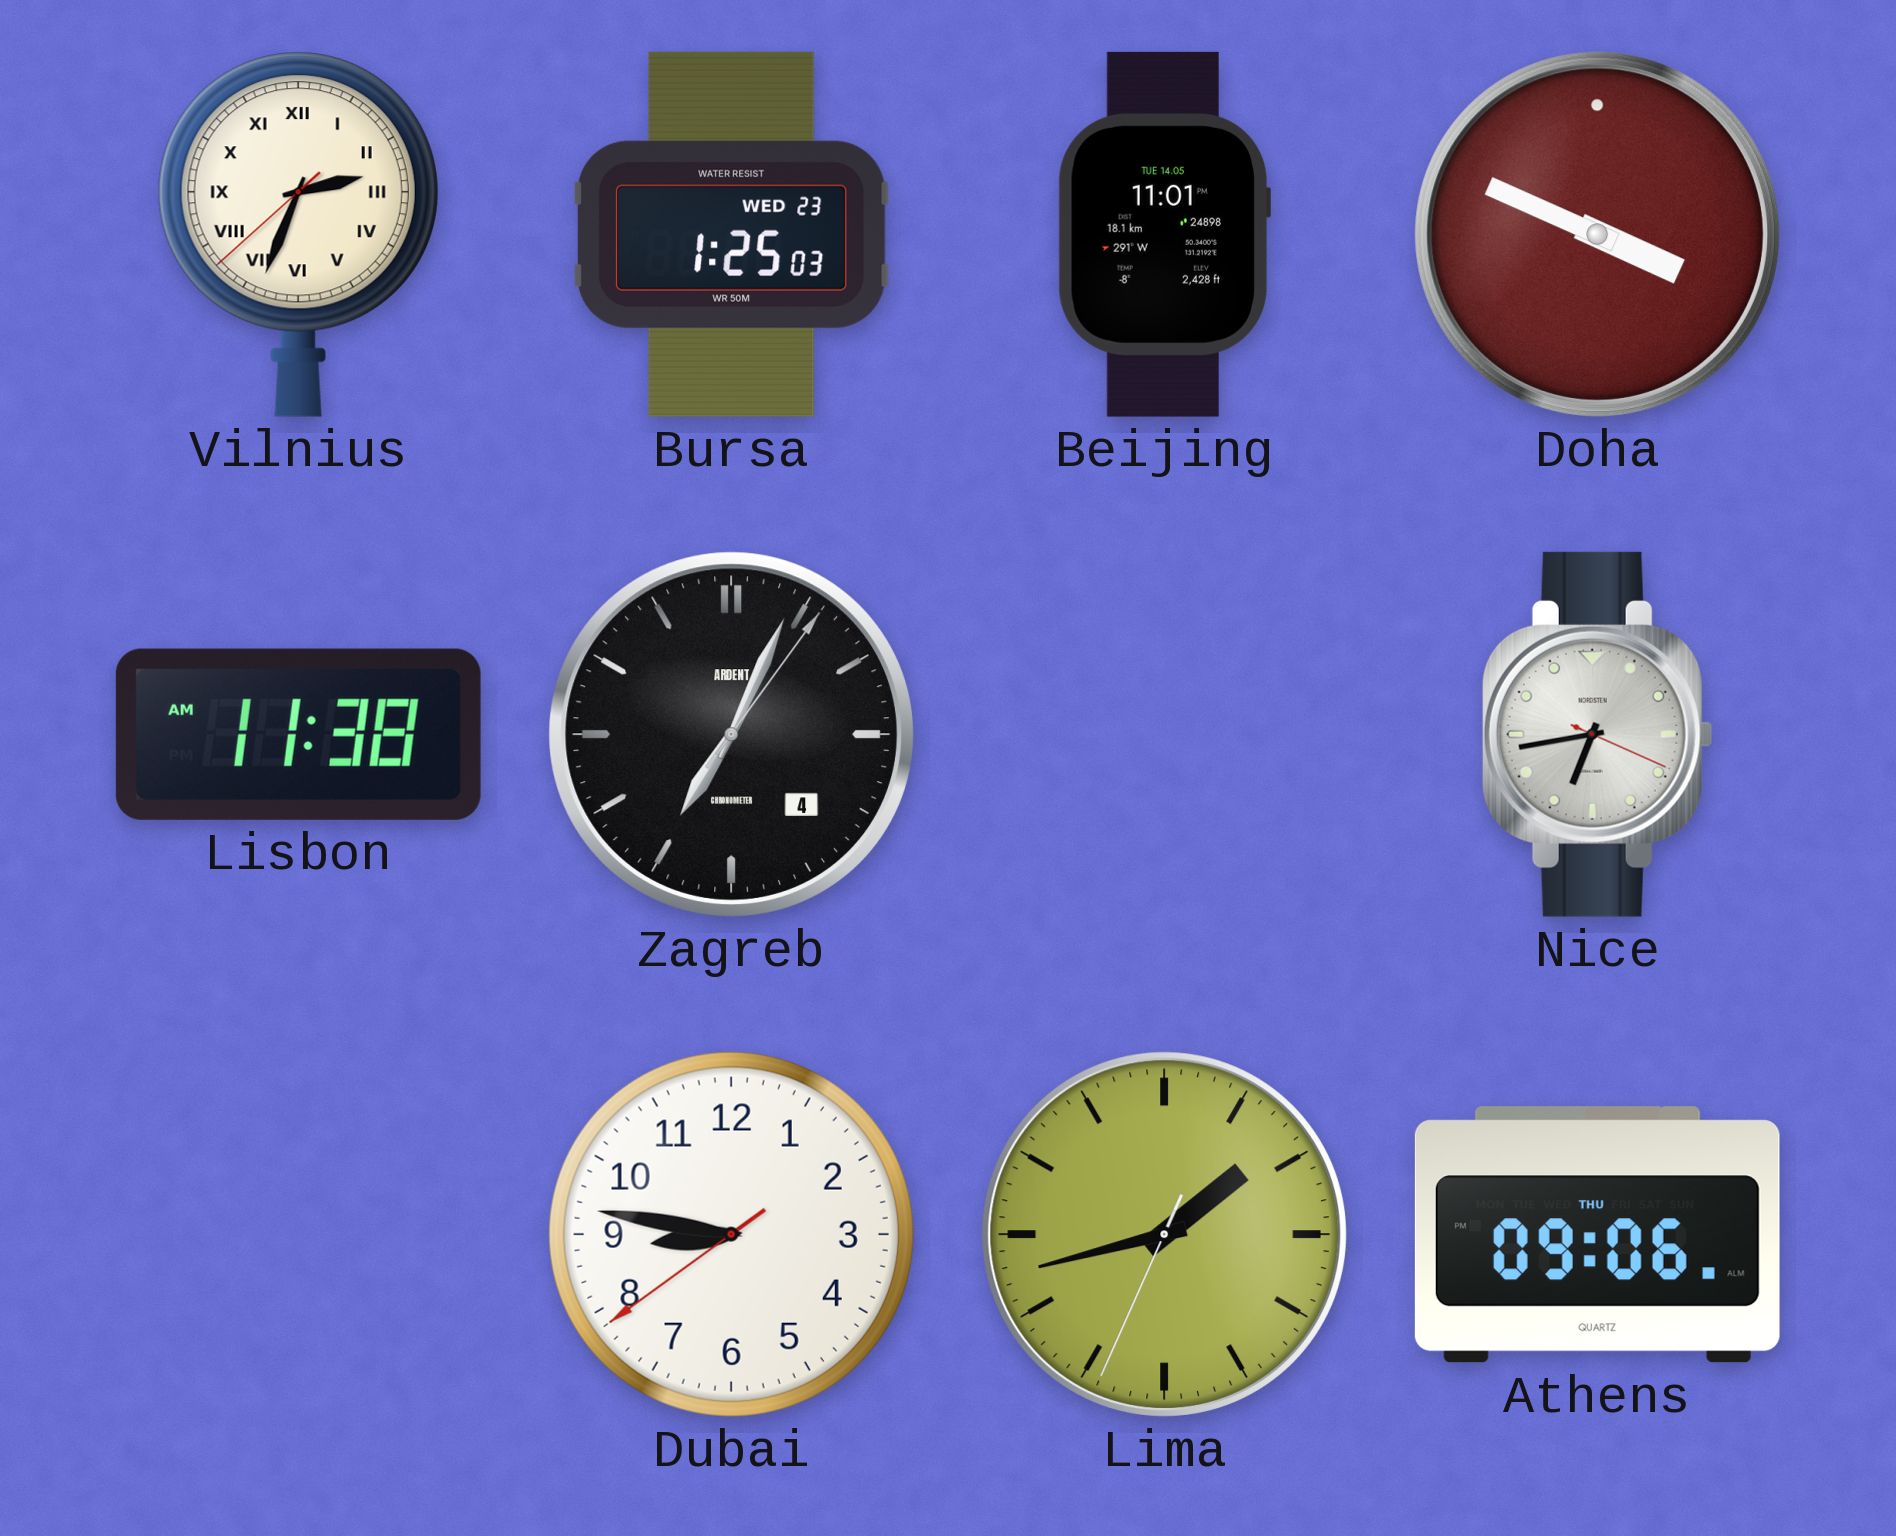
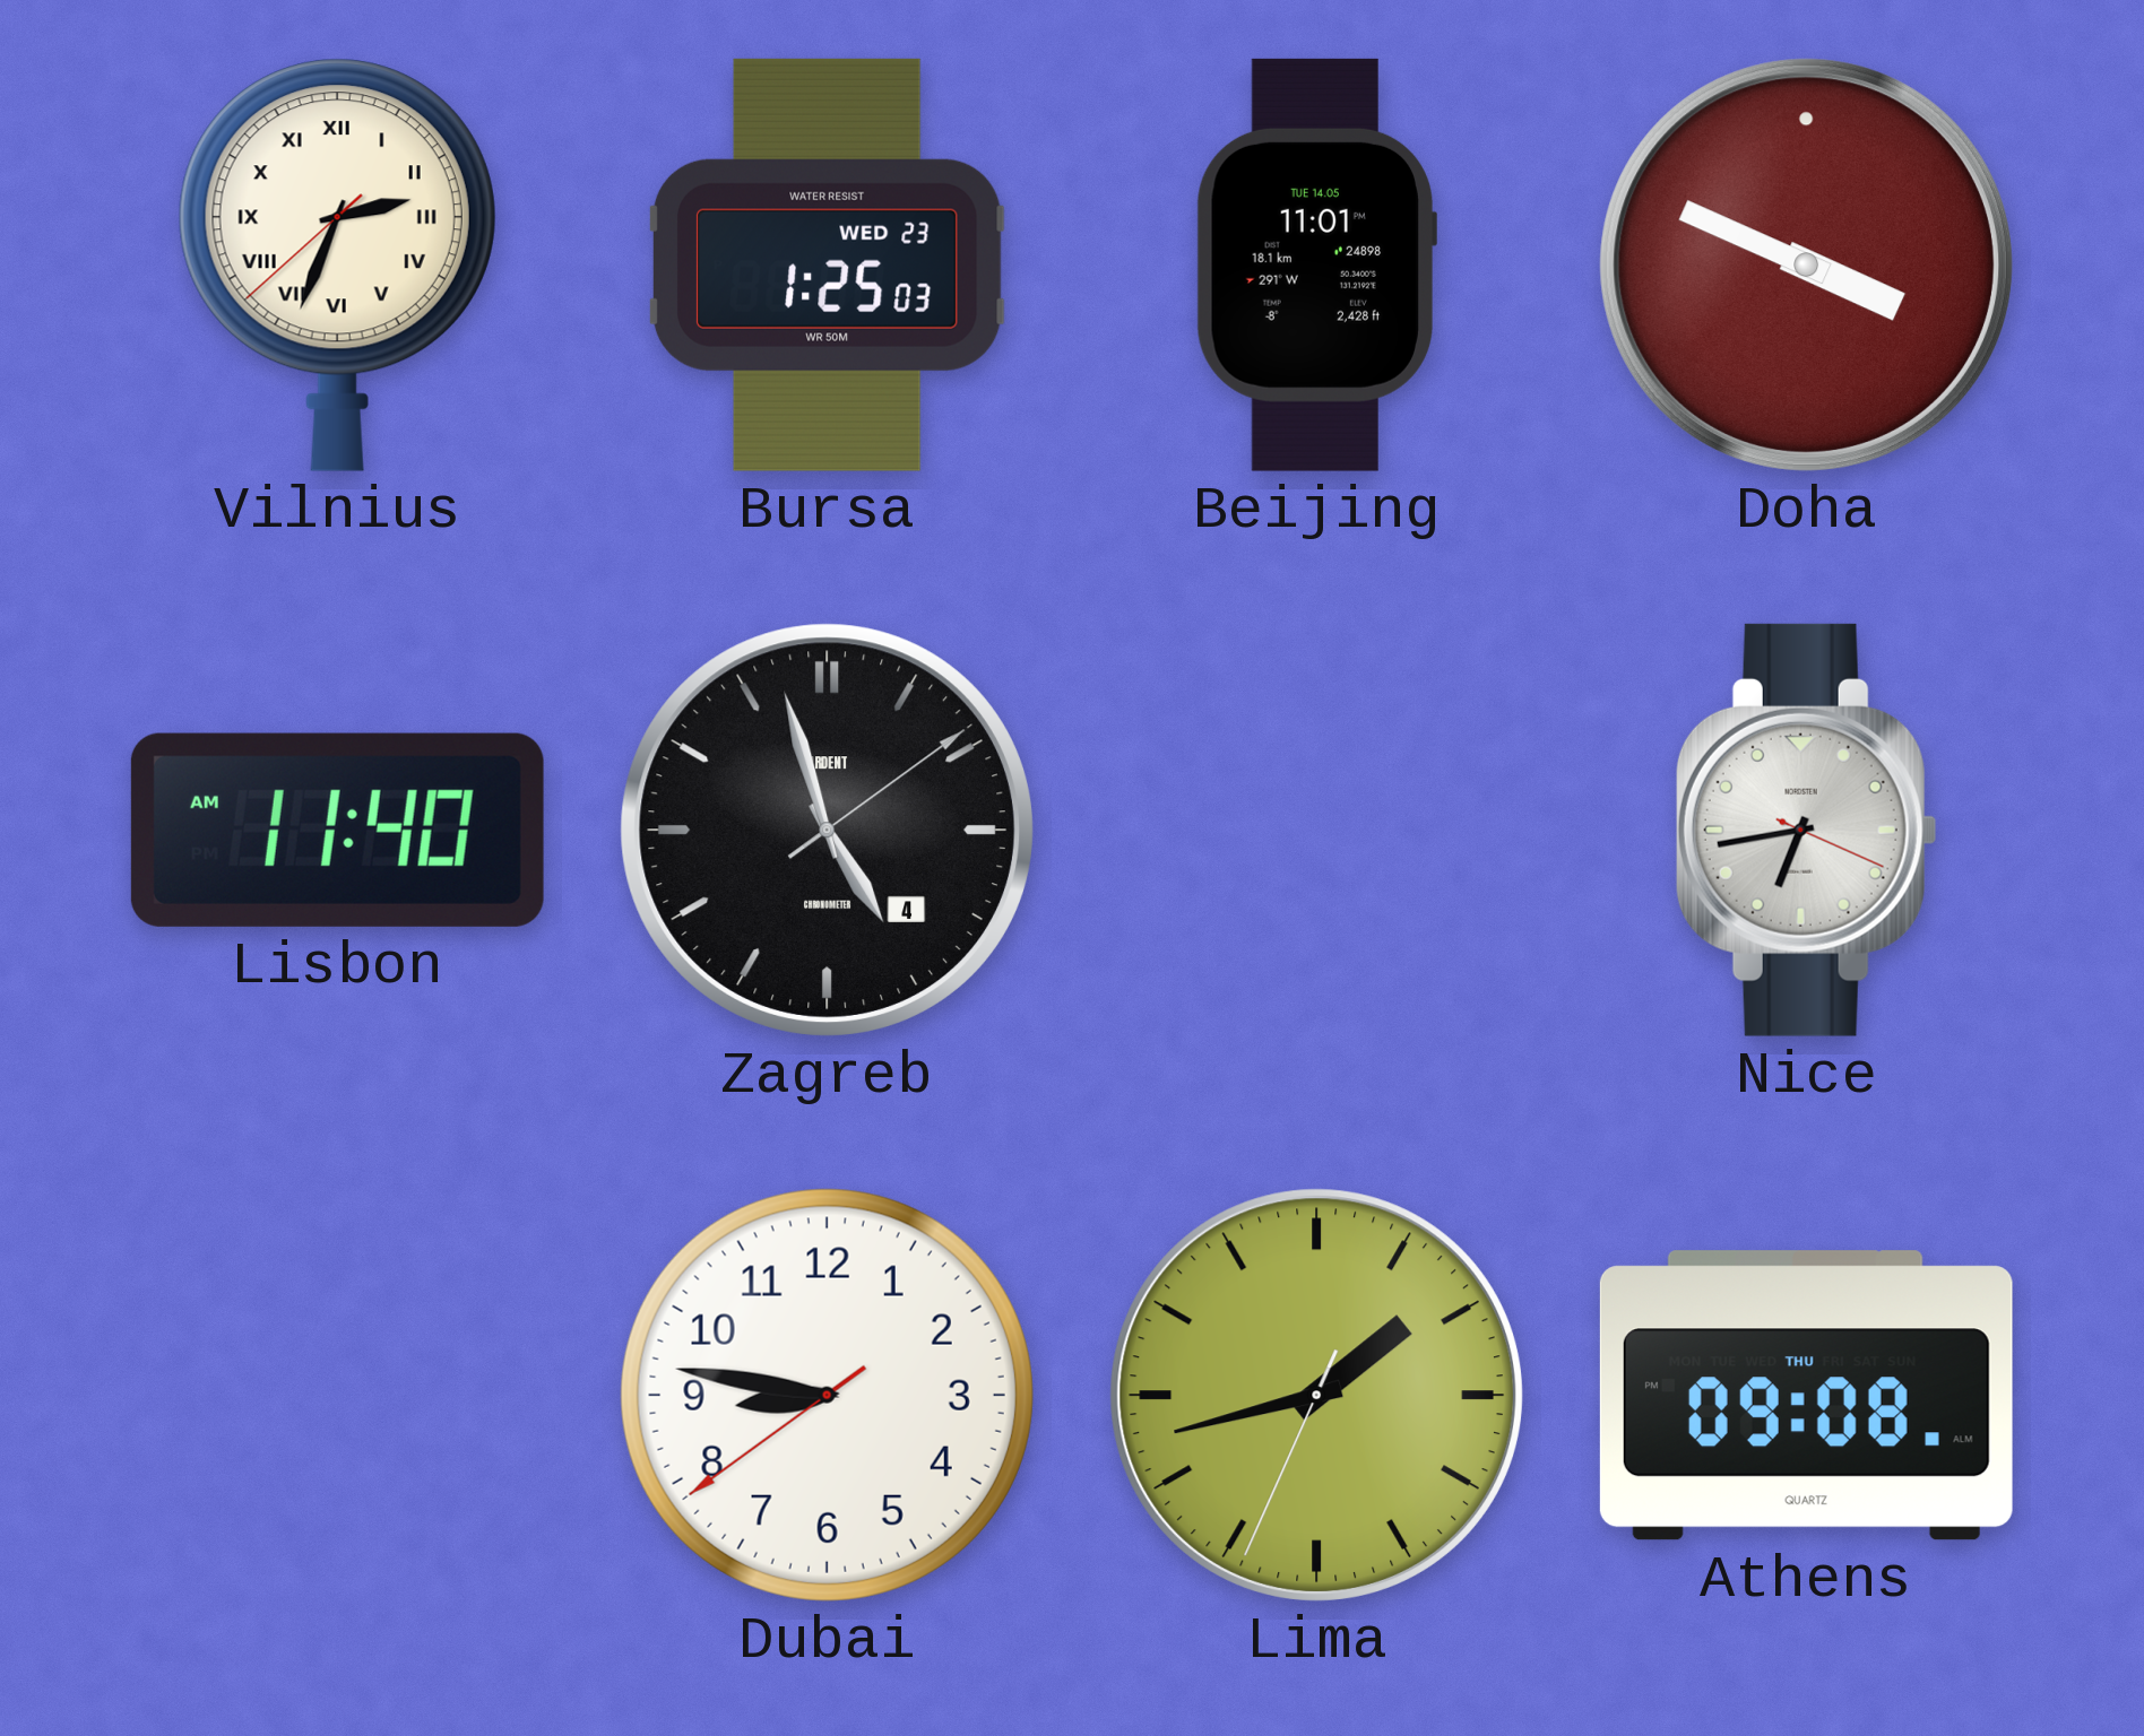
Lisbon: 11:38 -> 11:40
Zagreb: 7:04 -> 4:57
Athens: 09:06 -> 09:08
